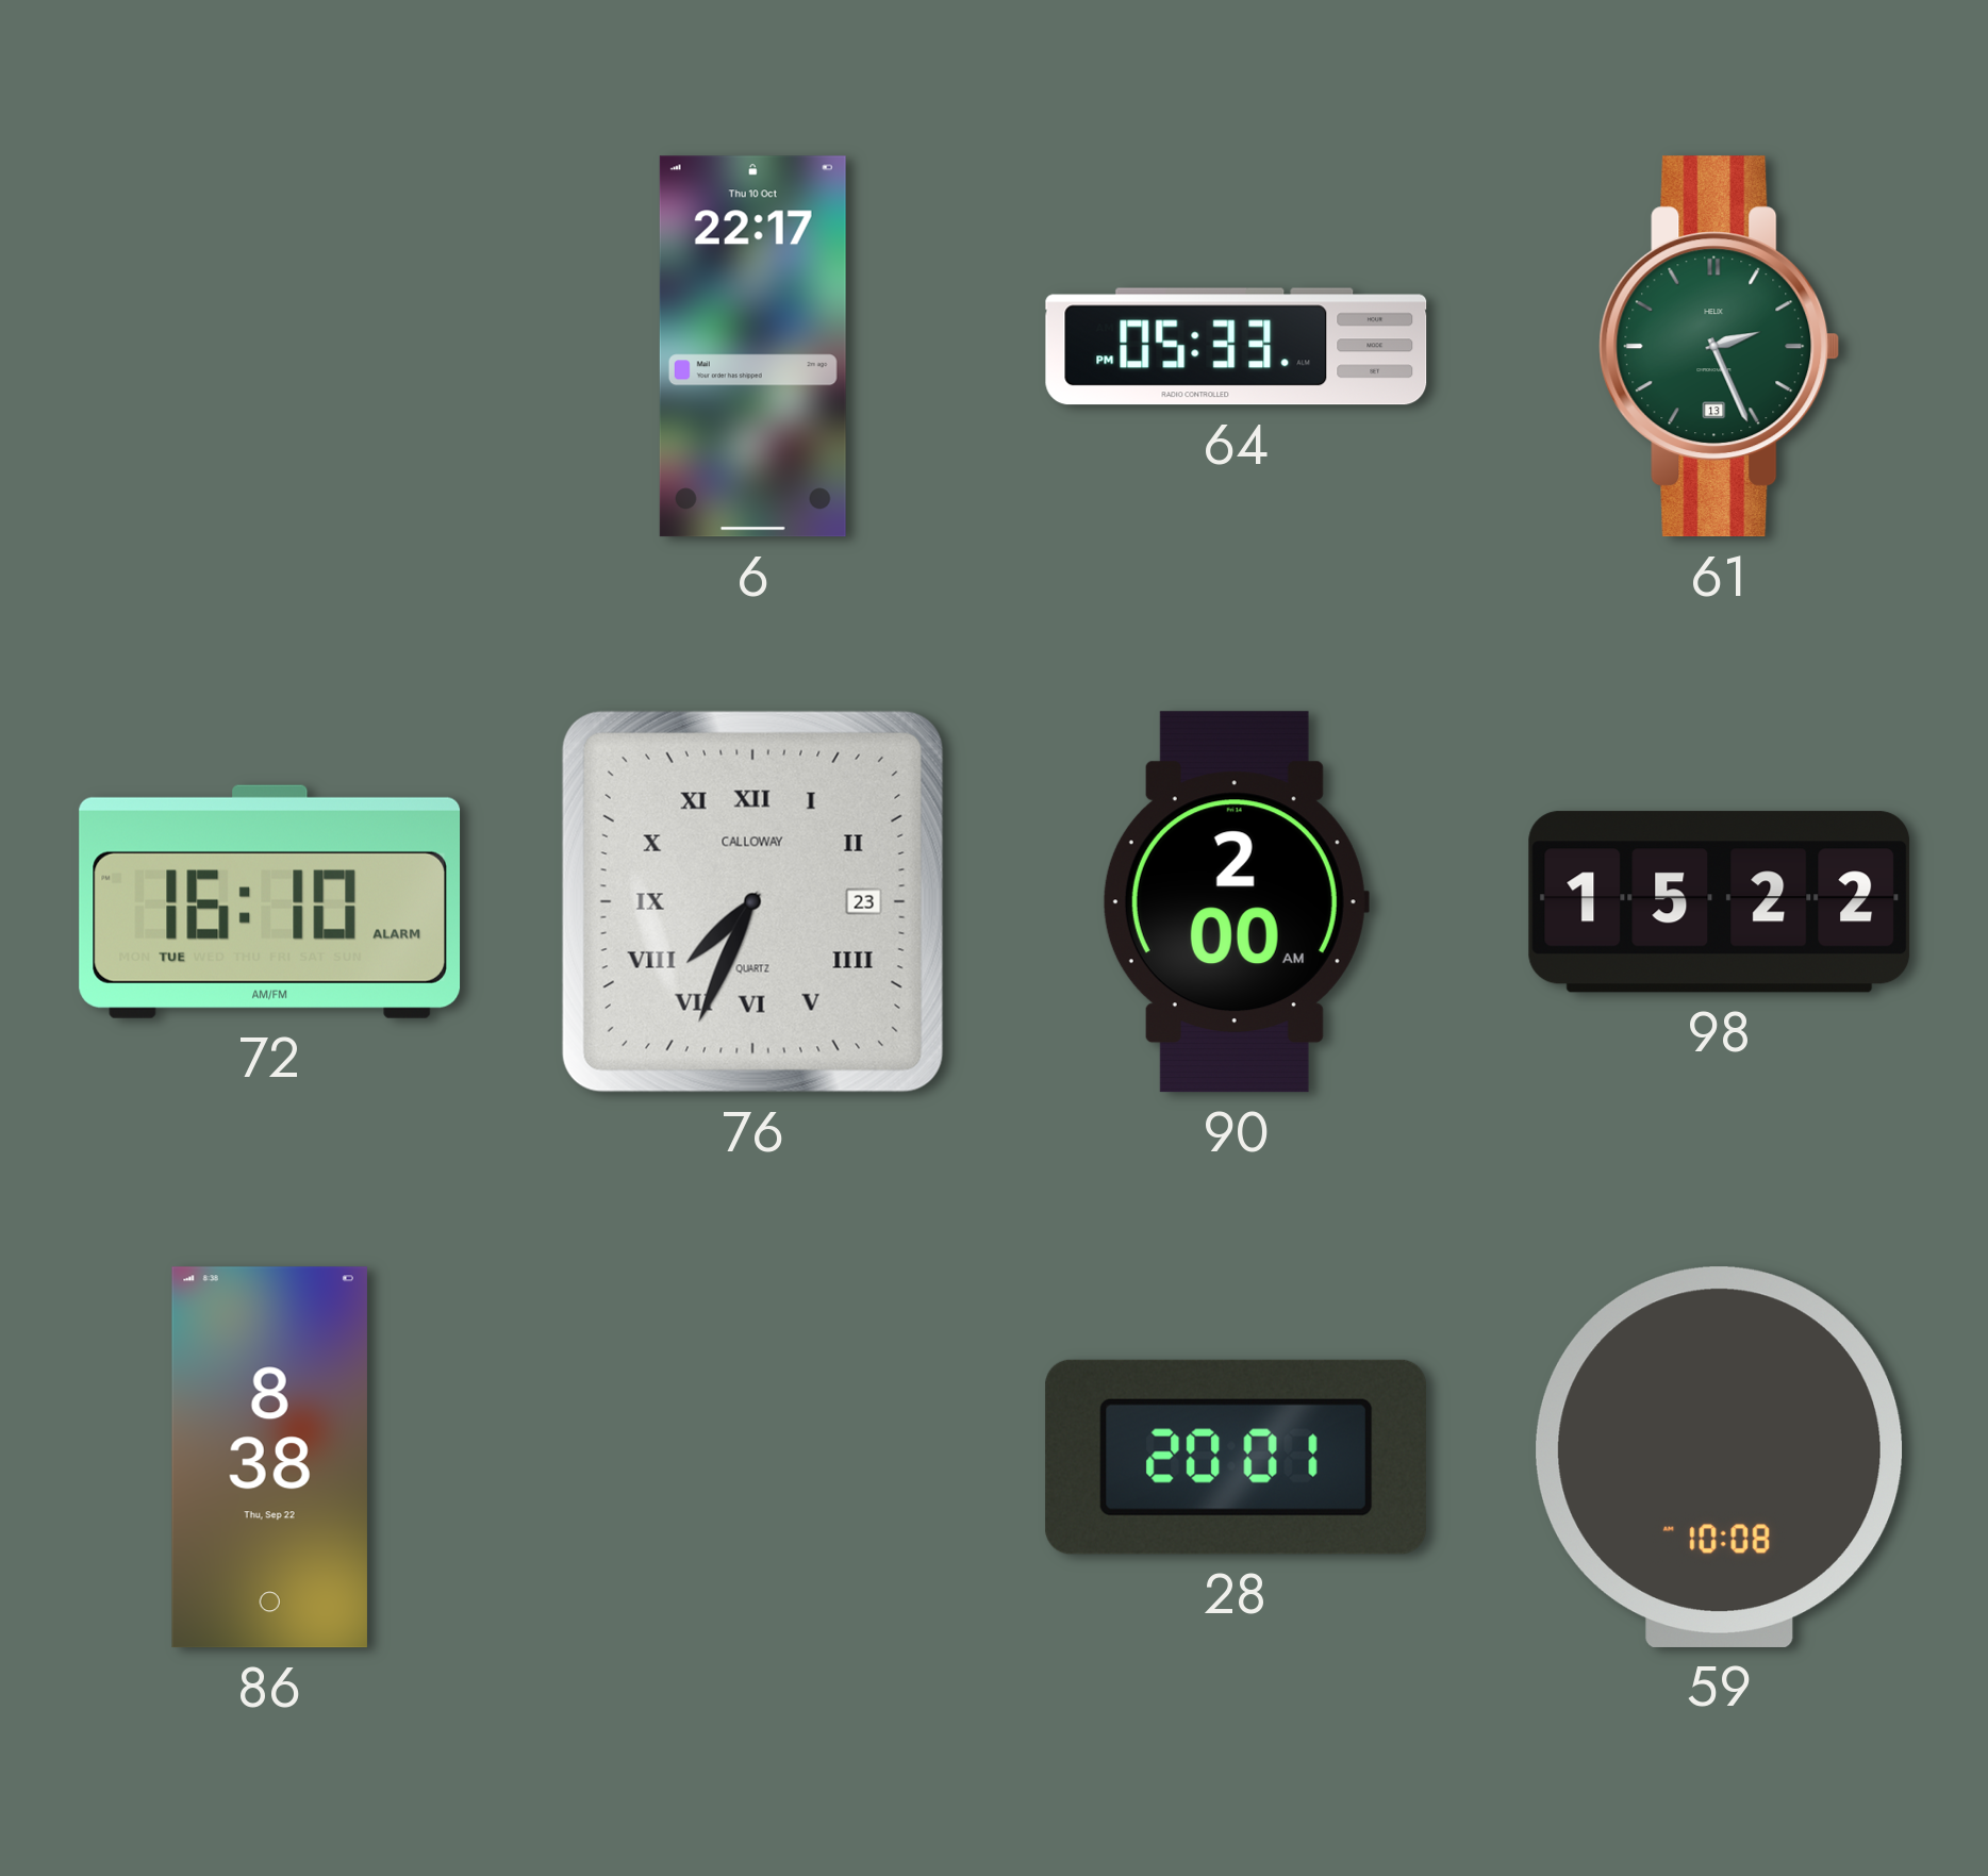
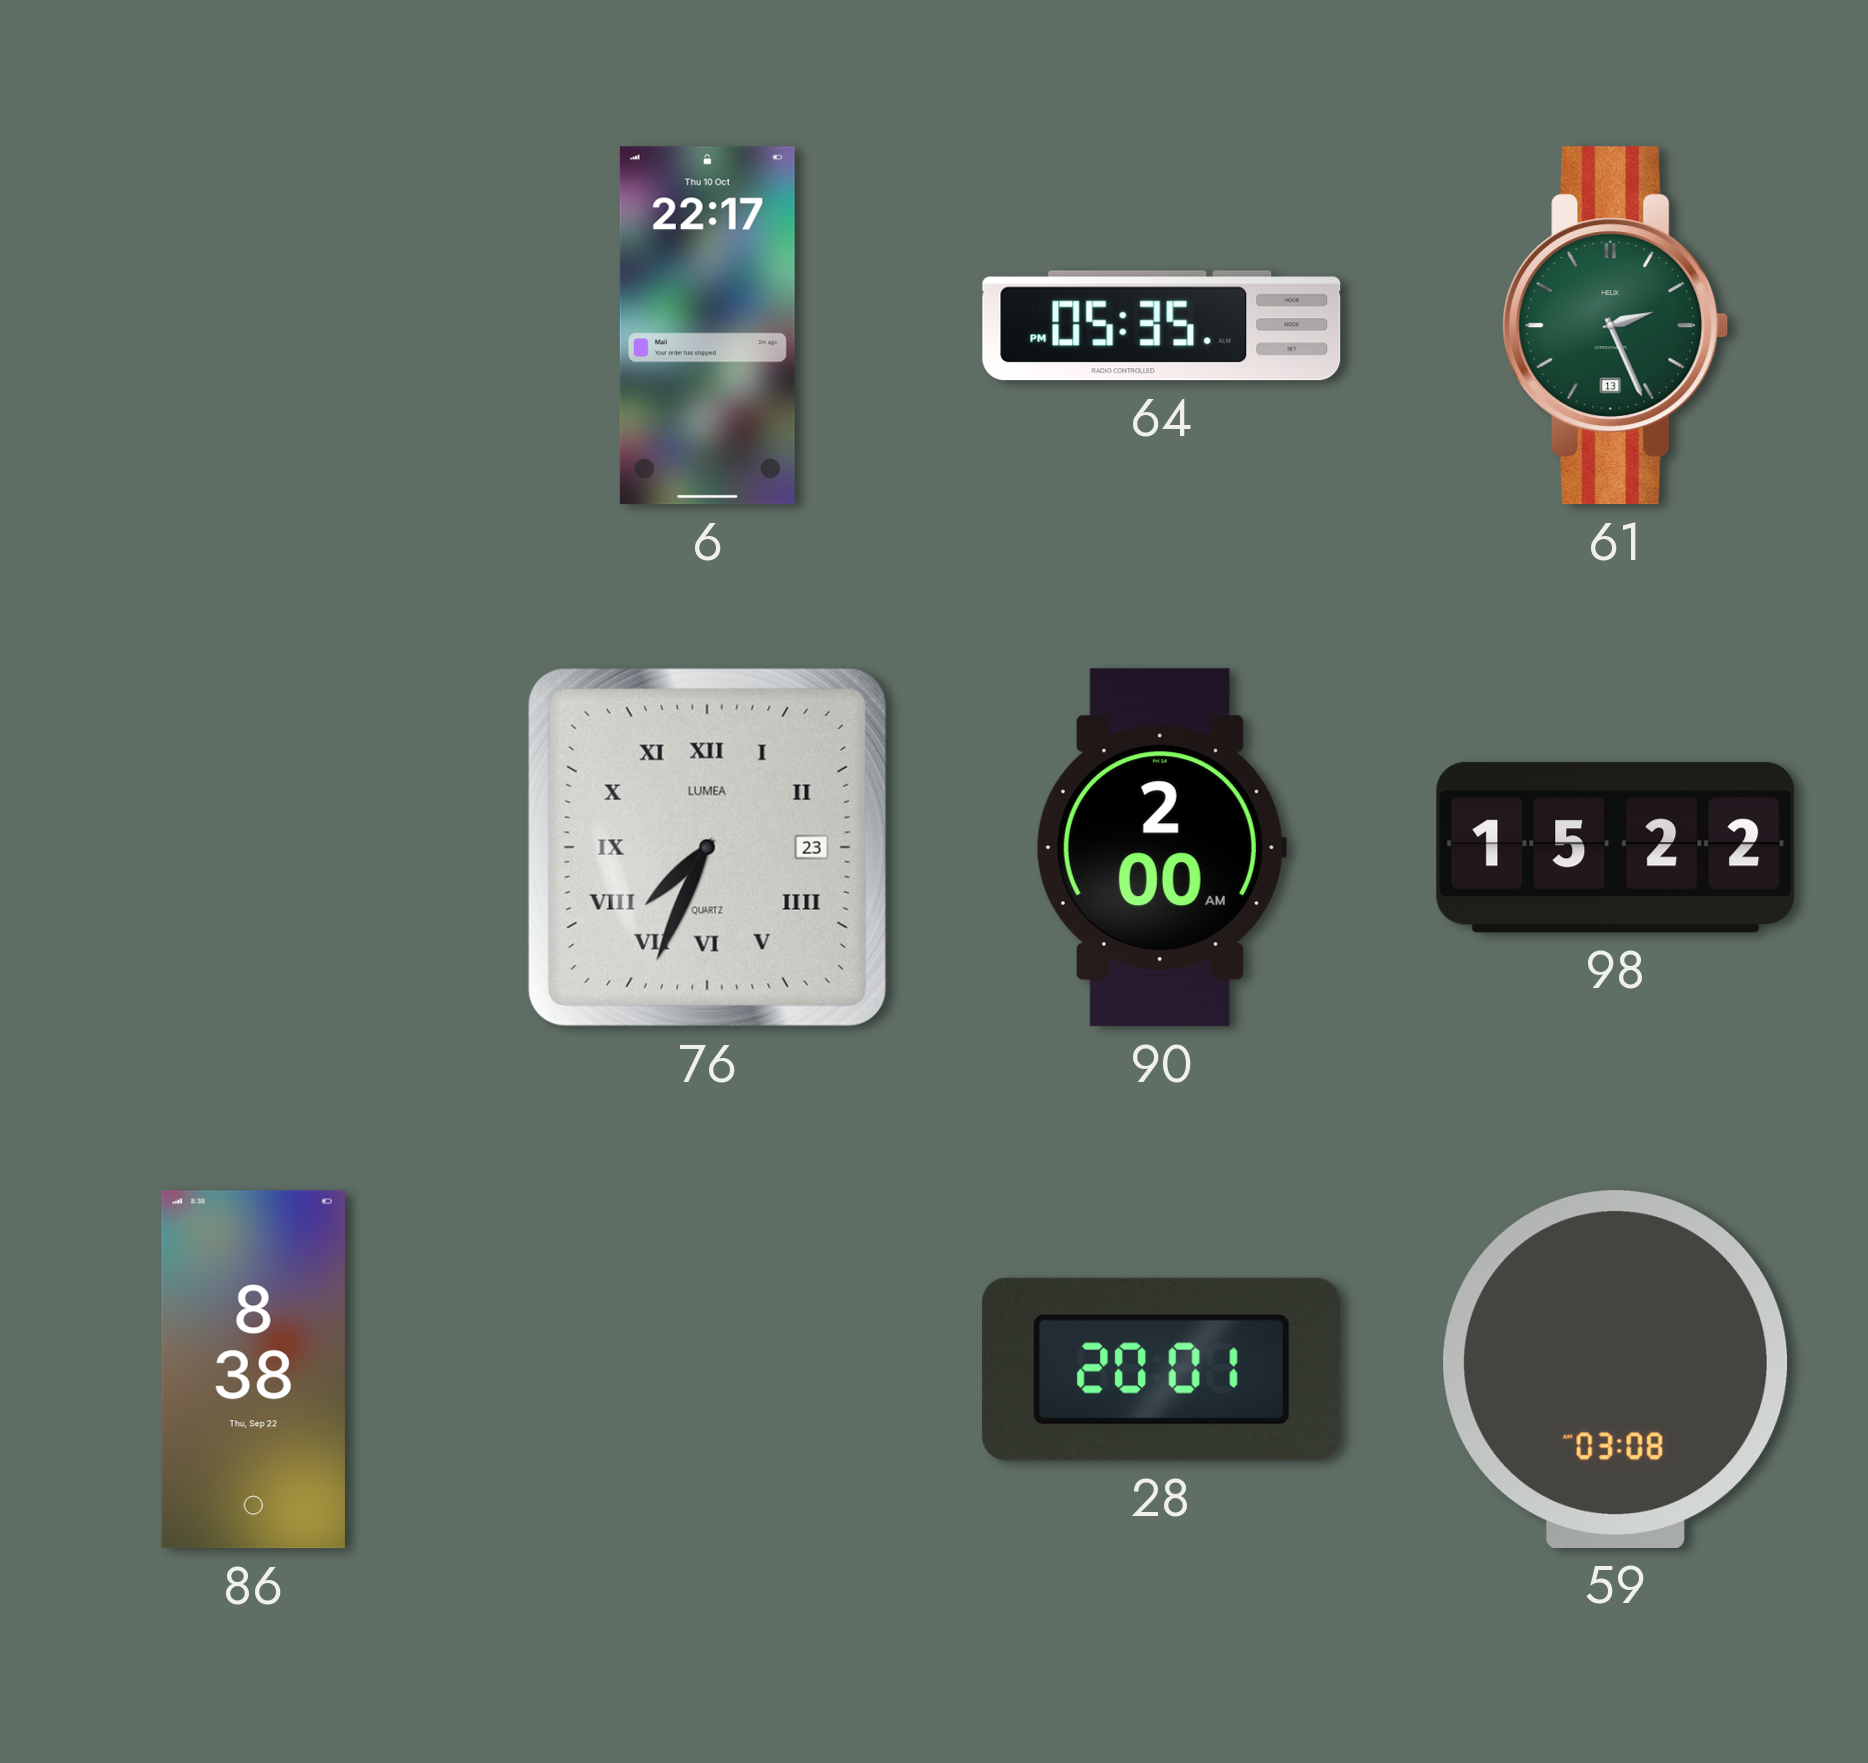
64: 05:33 -> 05:35
72: 16:10 -> none
76 brand: CALLOWAY -> LUMEA
59: 10:08 -> 03:08
